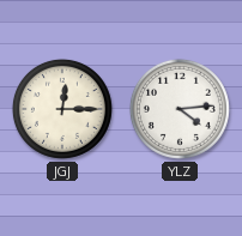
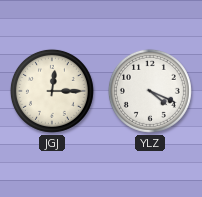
YLZ: 4:14 -> 4:19
